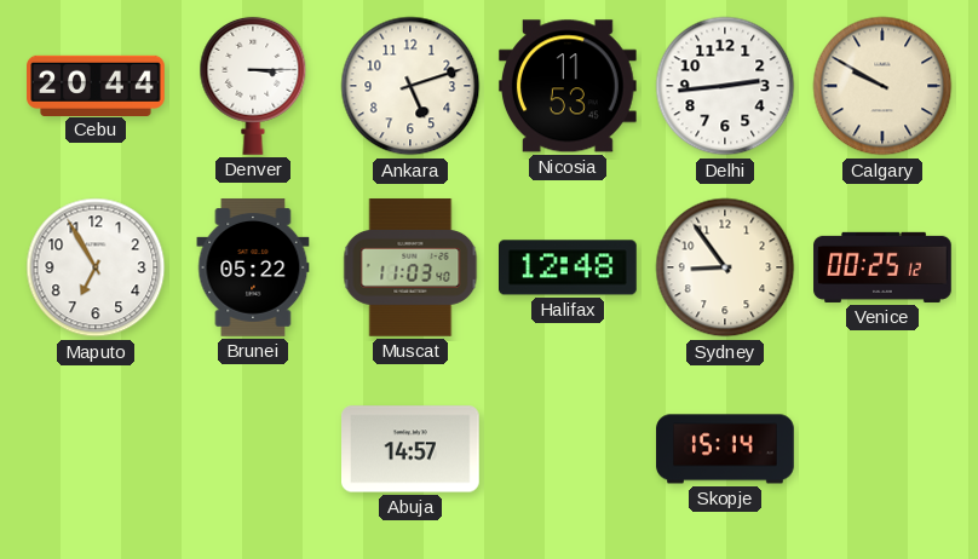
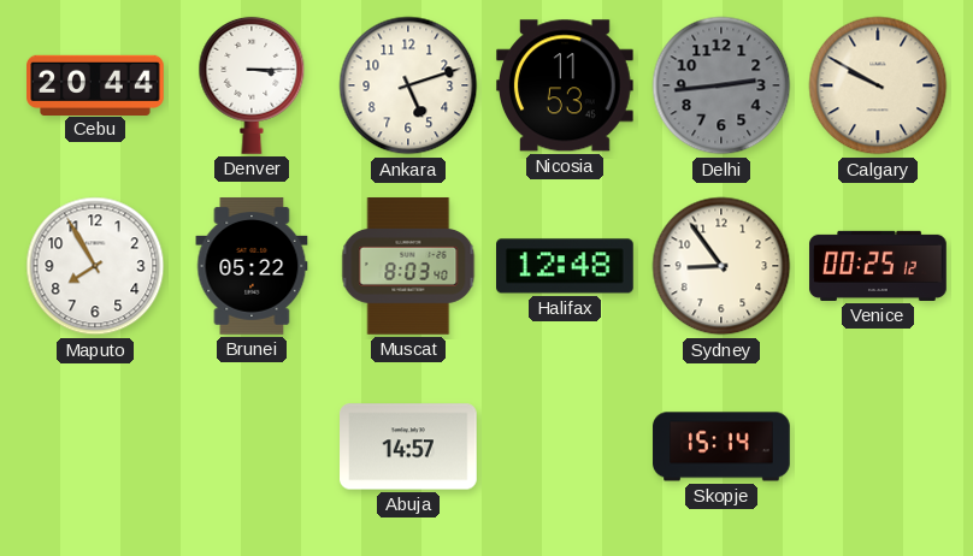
Delhi dial: white -> grey
Maputo: 6:55 -> 7:55
Muscat: 11:03 -> 8:03
